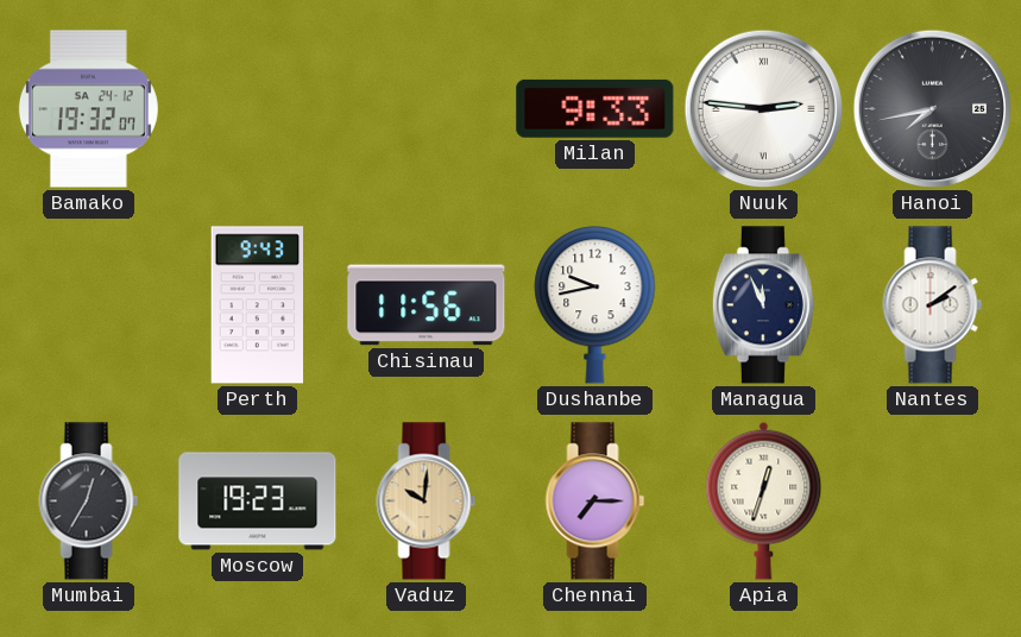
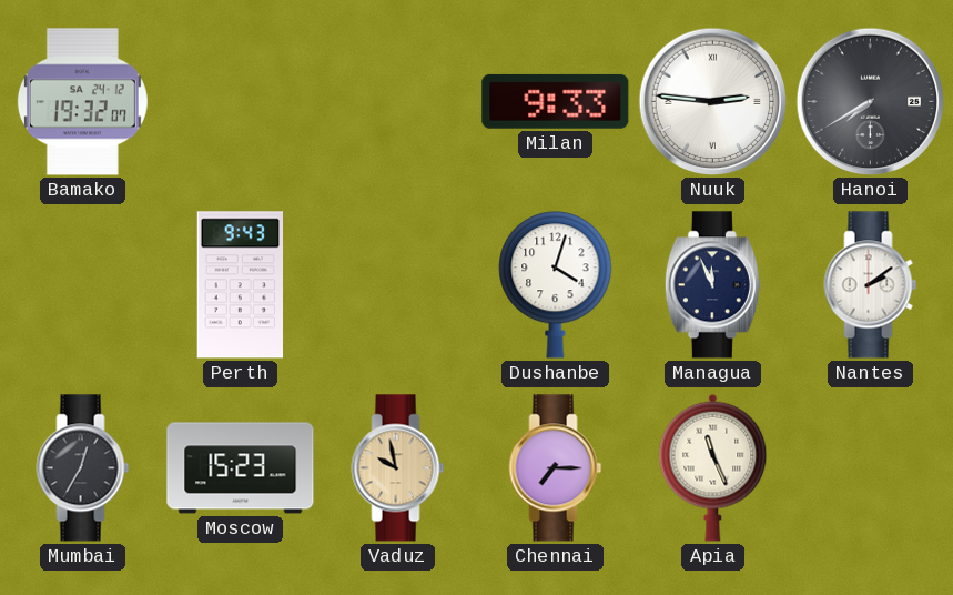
Hanoi: 7:43 -> 7:40
Chisinau: 11:56 -> none
Dushanbe: 9:43 -> 4:03
Moscow: 19:23 -> 15:23
Vaduz: 10:01 -> 9:58
Apia: 12:33 -> 11:26
